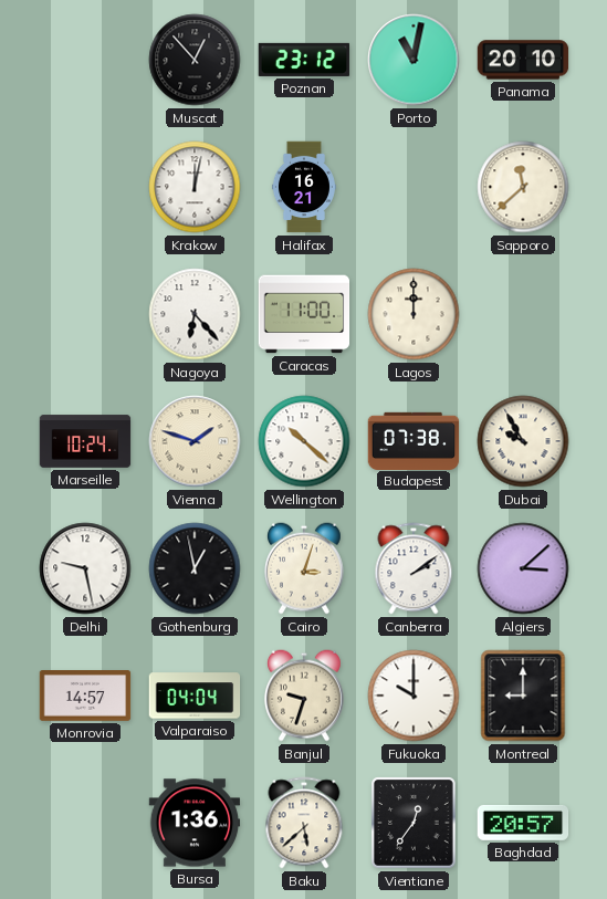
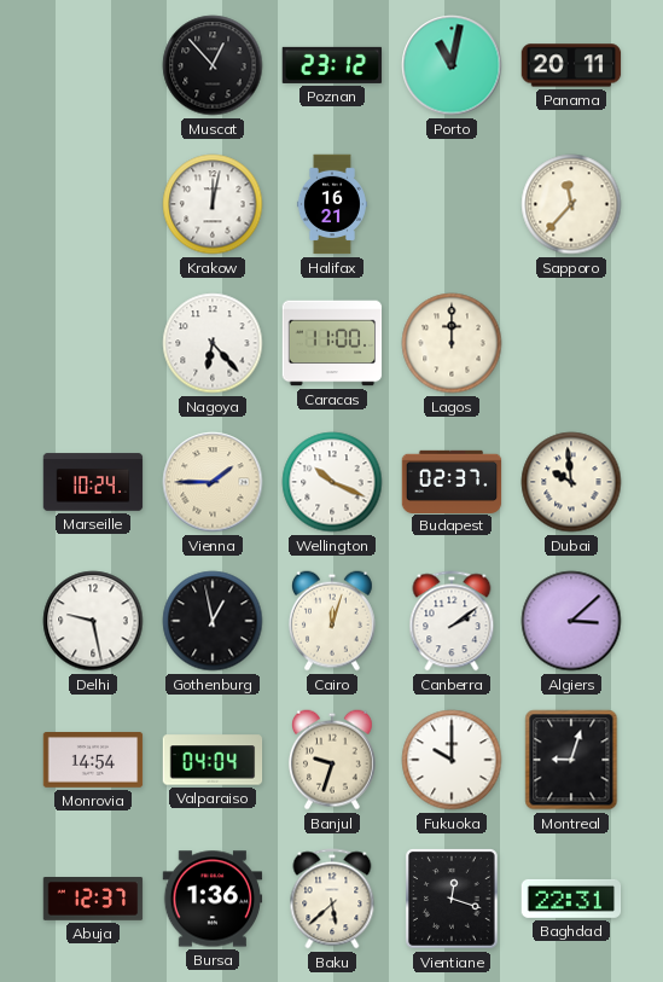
Panama: 20:10 -> 20:11
Sapporo: 11:38 -> 11:37
Vienna: 1:48 -> 1:45
Wellington: 10:22 -> 10:19
Budapest: 07:38 -> 02:37
Dubai: 9:55 -> 9:59
Cairo: 3:03 -> 12:03
Monrovia: 14:57 -> 14:54
Montreal: 9:00 -> 9:03
Abuja: none -> 12:37
Vientiane: 12:36 -> 12:18
Baghdad: 20:57 -> 22:31
